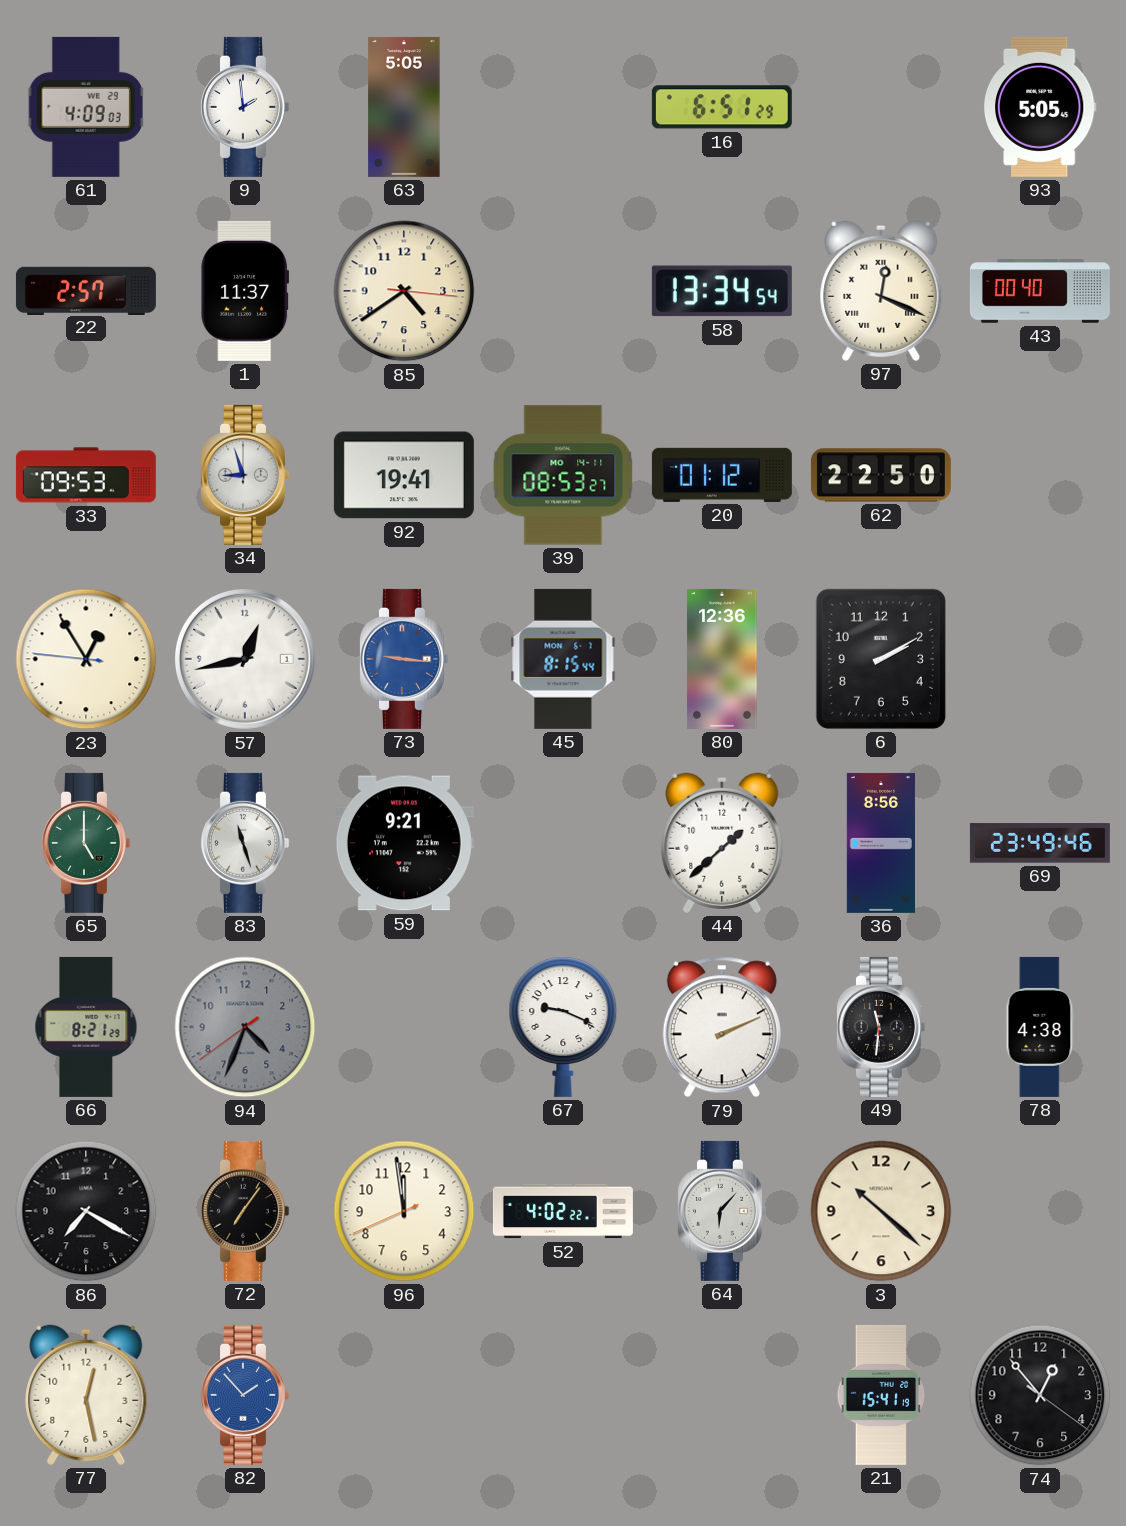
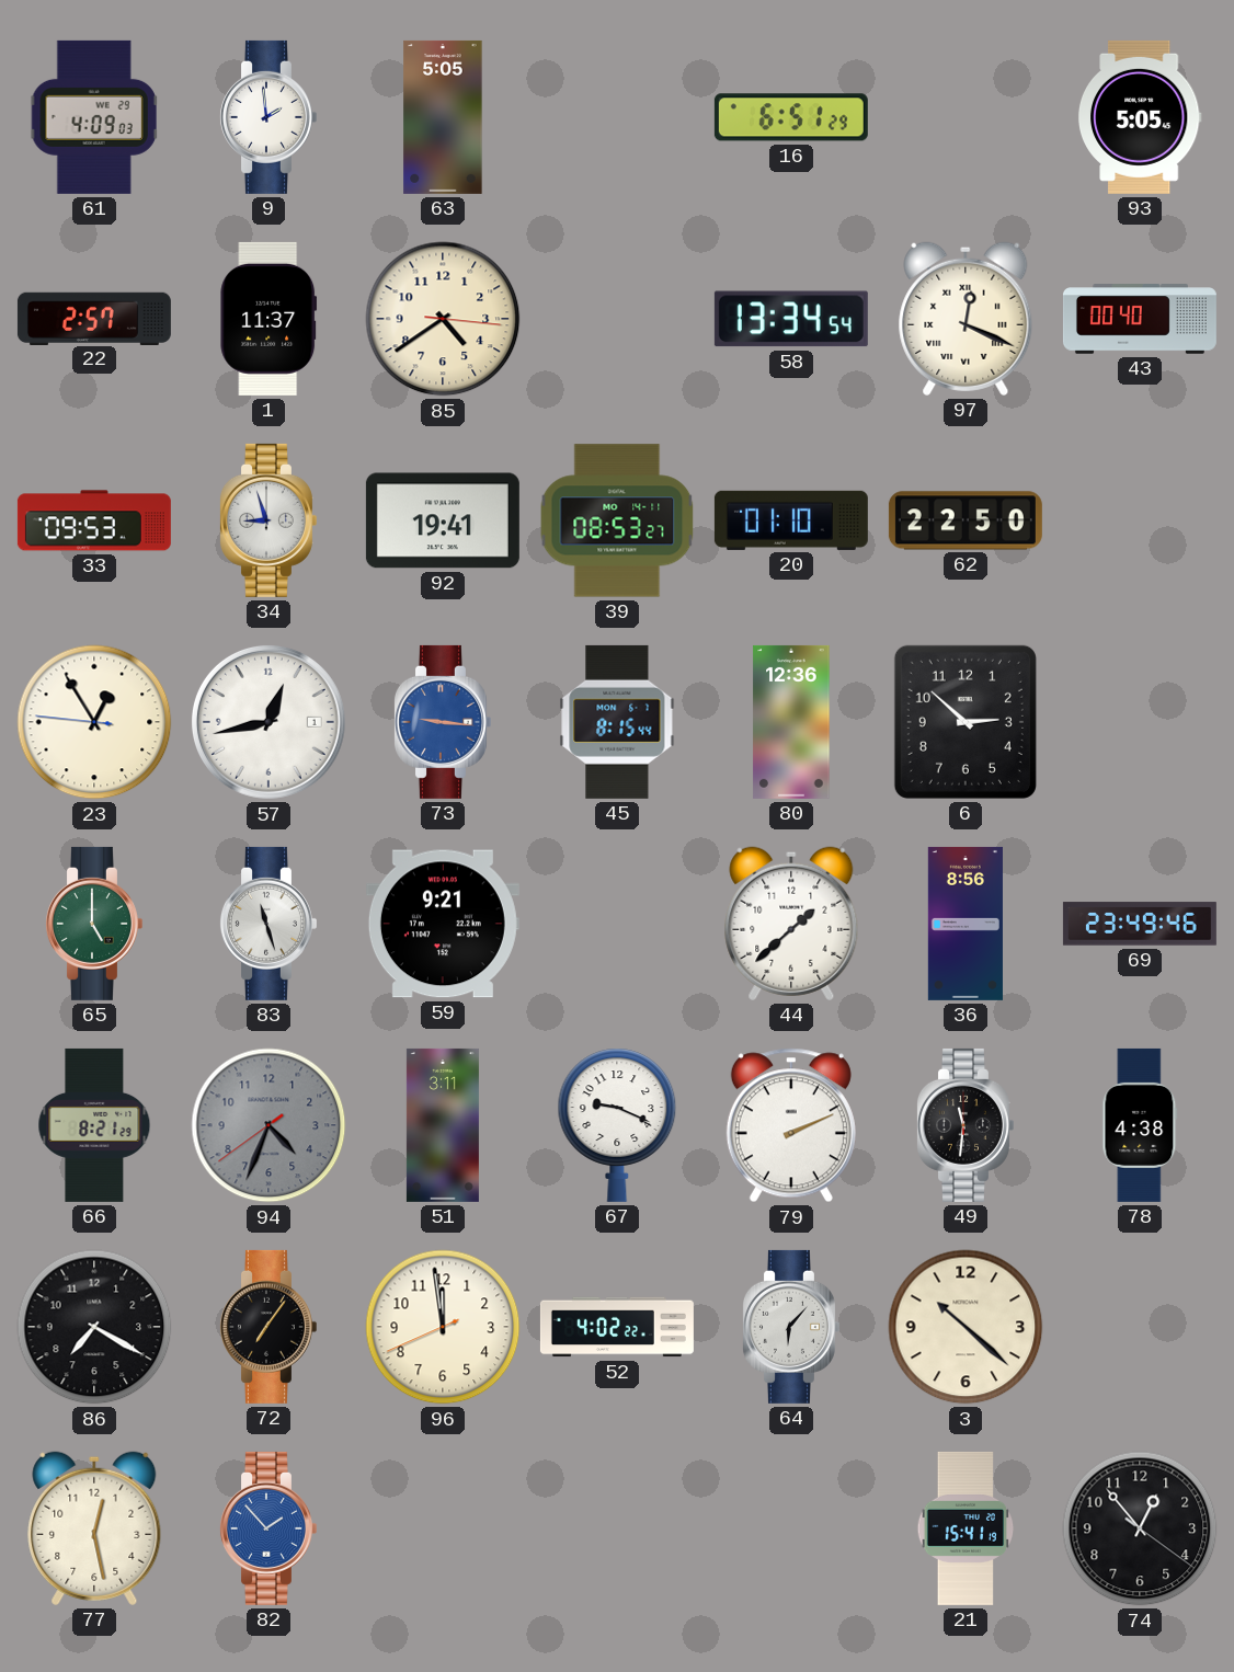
20: 01:12 -> 01:10
6: 2:10 -> 2:52
51: none -> 3:11
